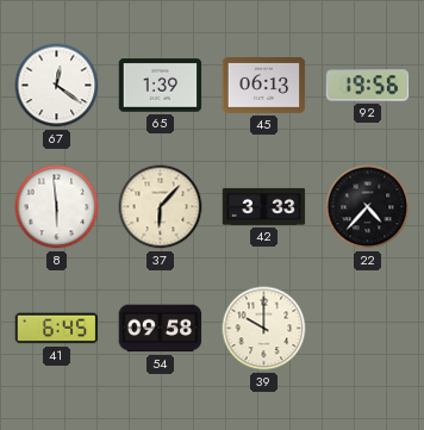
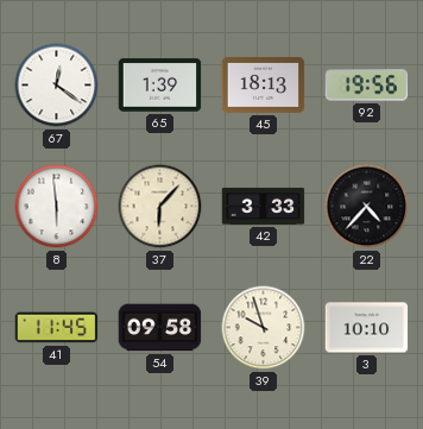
45: 06:13 -> 18:13
41: 6:45 -> 11:45
39: 10:00 -> 9:57
3: none -> 10:10
